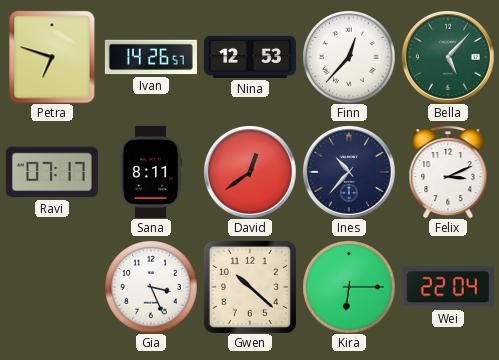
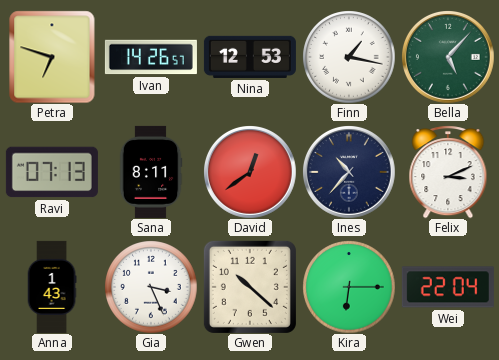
Finn: 12:37 -> 1:17
Ravi: 07:17 -> 07:13
Anna: none -> 1:43
